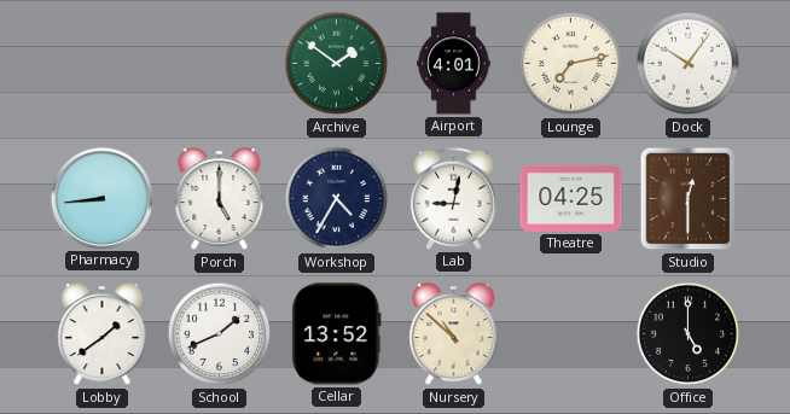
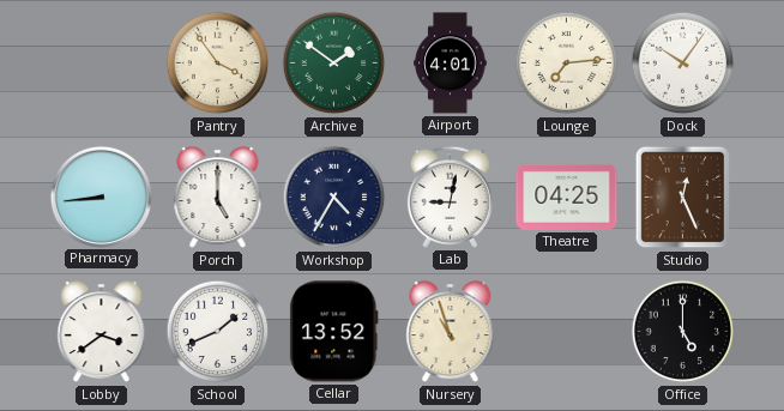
Pantry: none -> 3:54
Lounge: 7:13 -> 7:14
Studio: 12:30 -> 12:26
Lobby: 1:39 -> 3:39
Nursery: 10:52 -> 10:57
